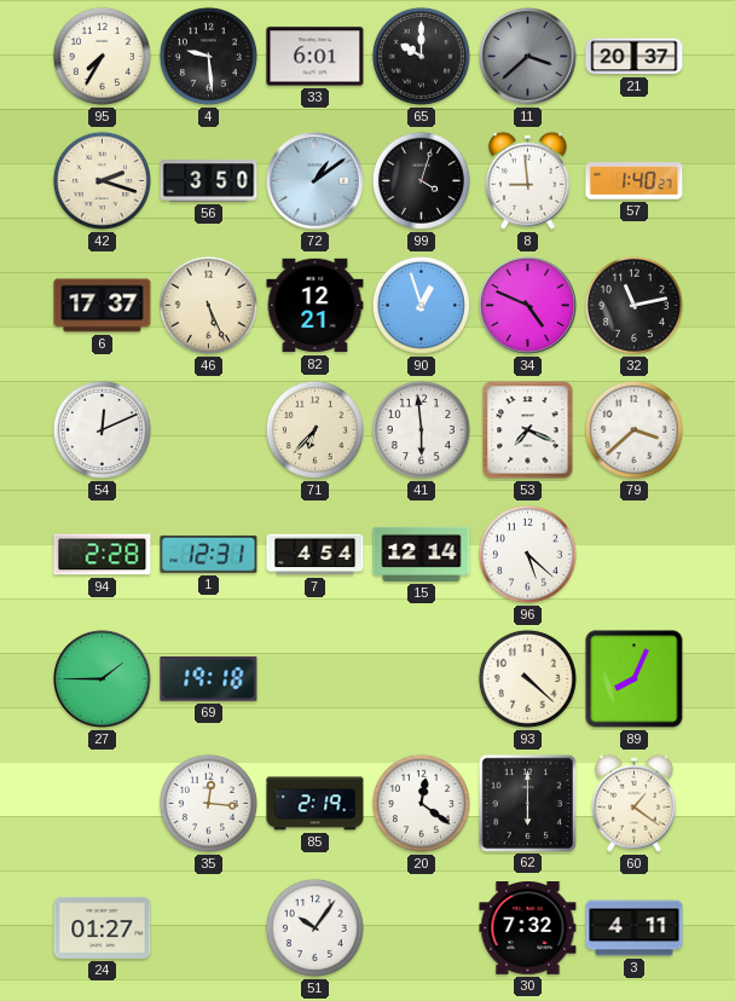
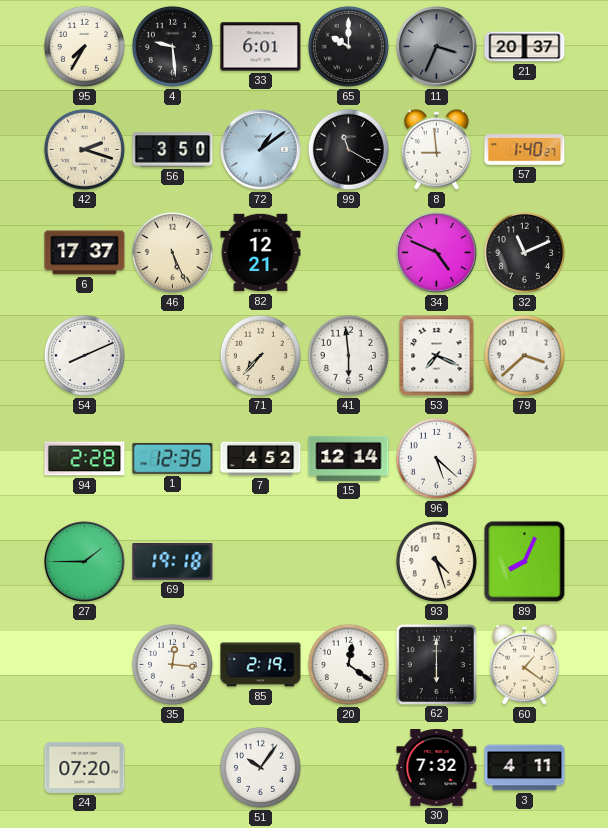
11: 3:38 -> 3:34
99: 4:03 -> 11:20
90: 12:57 -> none
32: 11:13 -> 11:11
54: 12:11 -> 8:11
71: 6:37 -> 7:37
1: 12:31 -> 12:35
7: 4:54 -> 4:52
93: 4:22 -> 4:27
24: 01:27 -> 07:20
